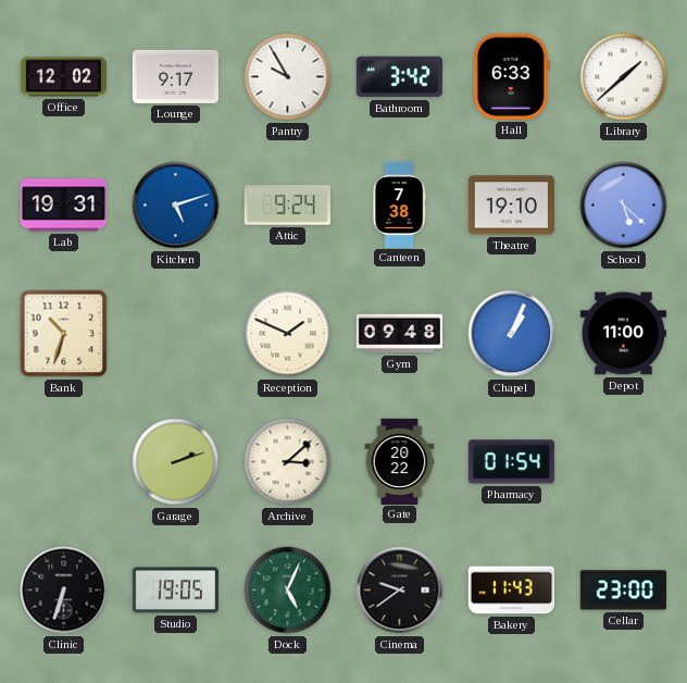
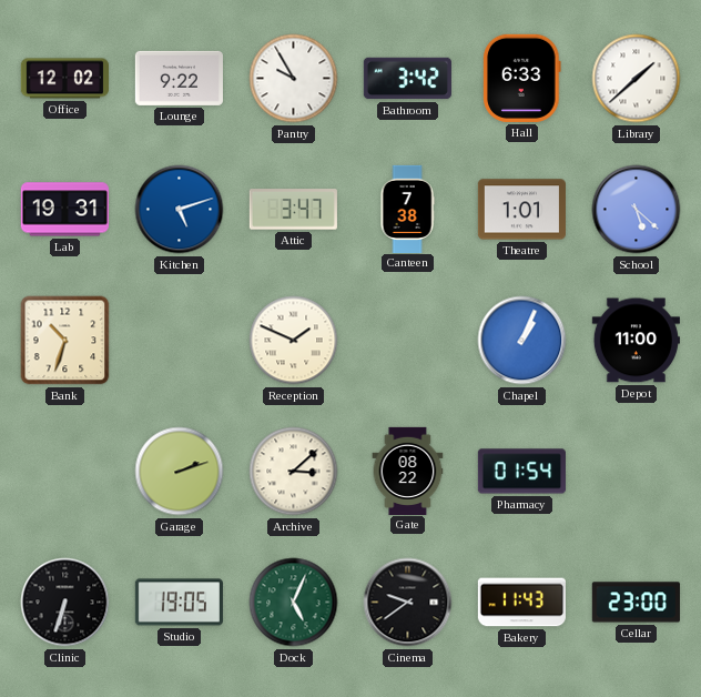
Lounge: 9:17 -> 9:22
Attic: 9:24 -> 3:47
Theatre: 19:10 -> 1:01
Gym: 09:48 -> none
Gate: 20:22 -> 08:22
